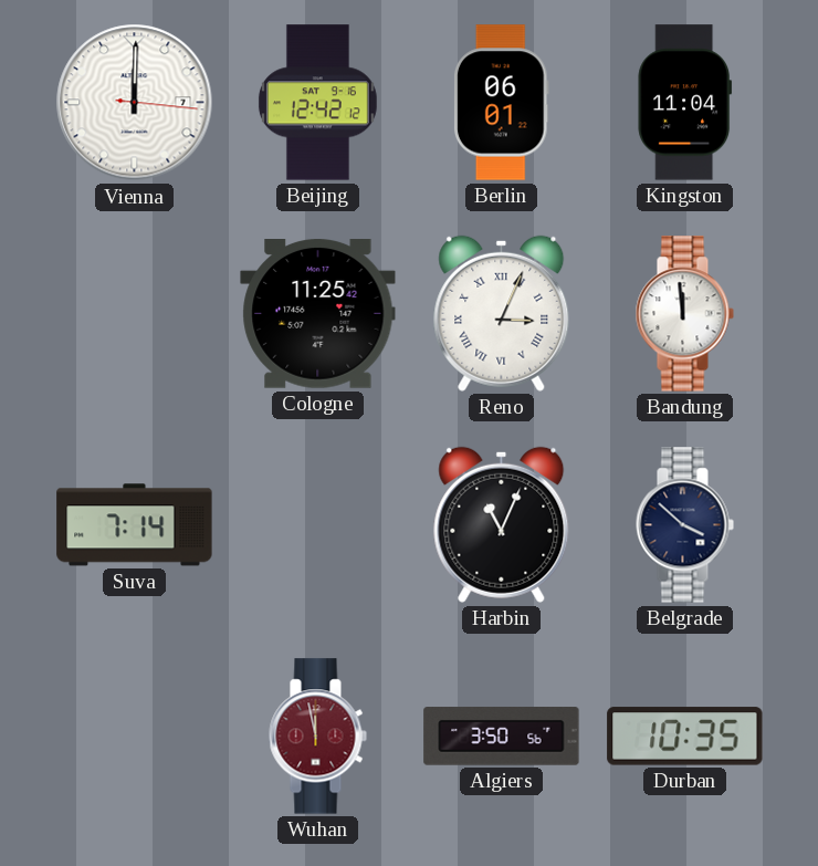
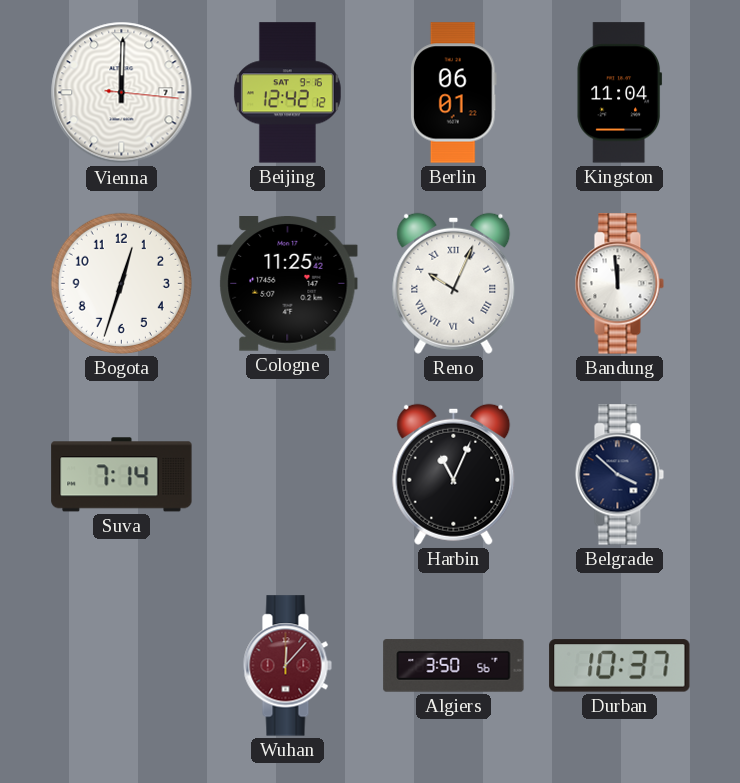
Bogota: none -> 12:33
Reno: 3:04 -> 10:04
Wuhan: 11:58 -> 12:07
Durban: 10:35 -> 10:37
